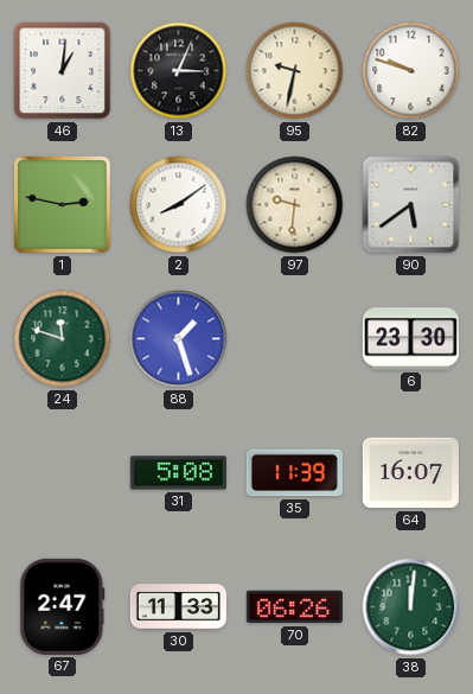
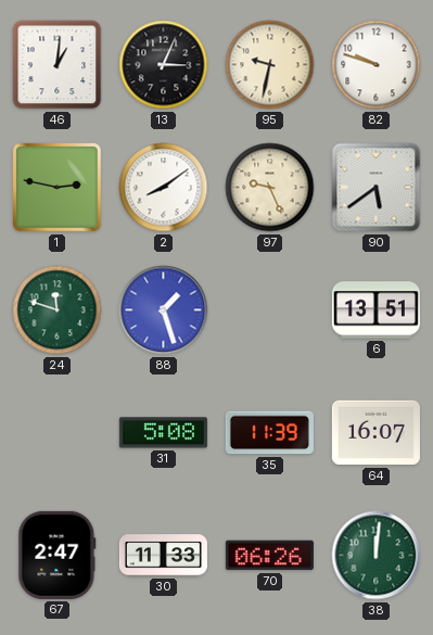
97: 9:31 -> 9:26
6: 23:30 -> 13:51
